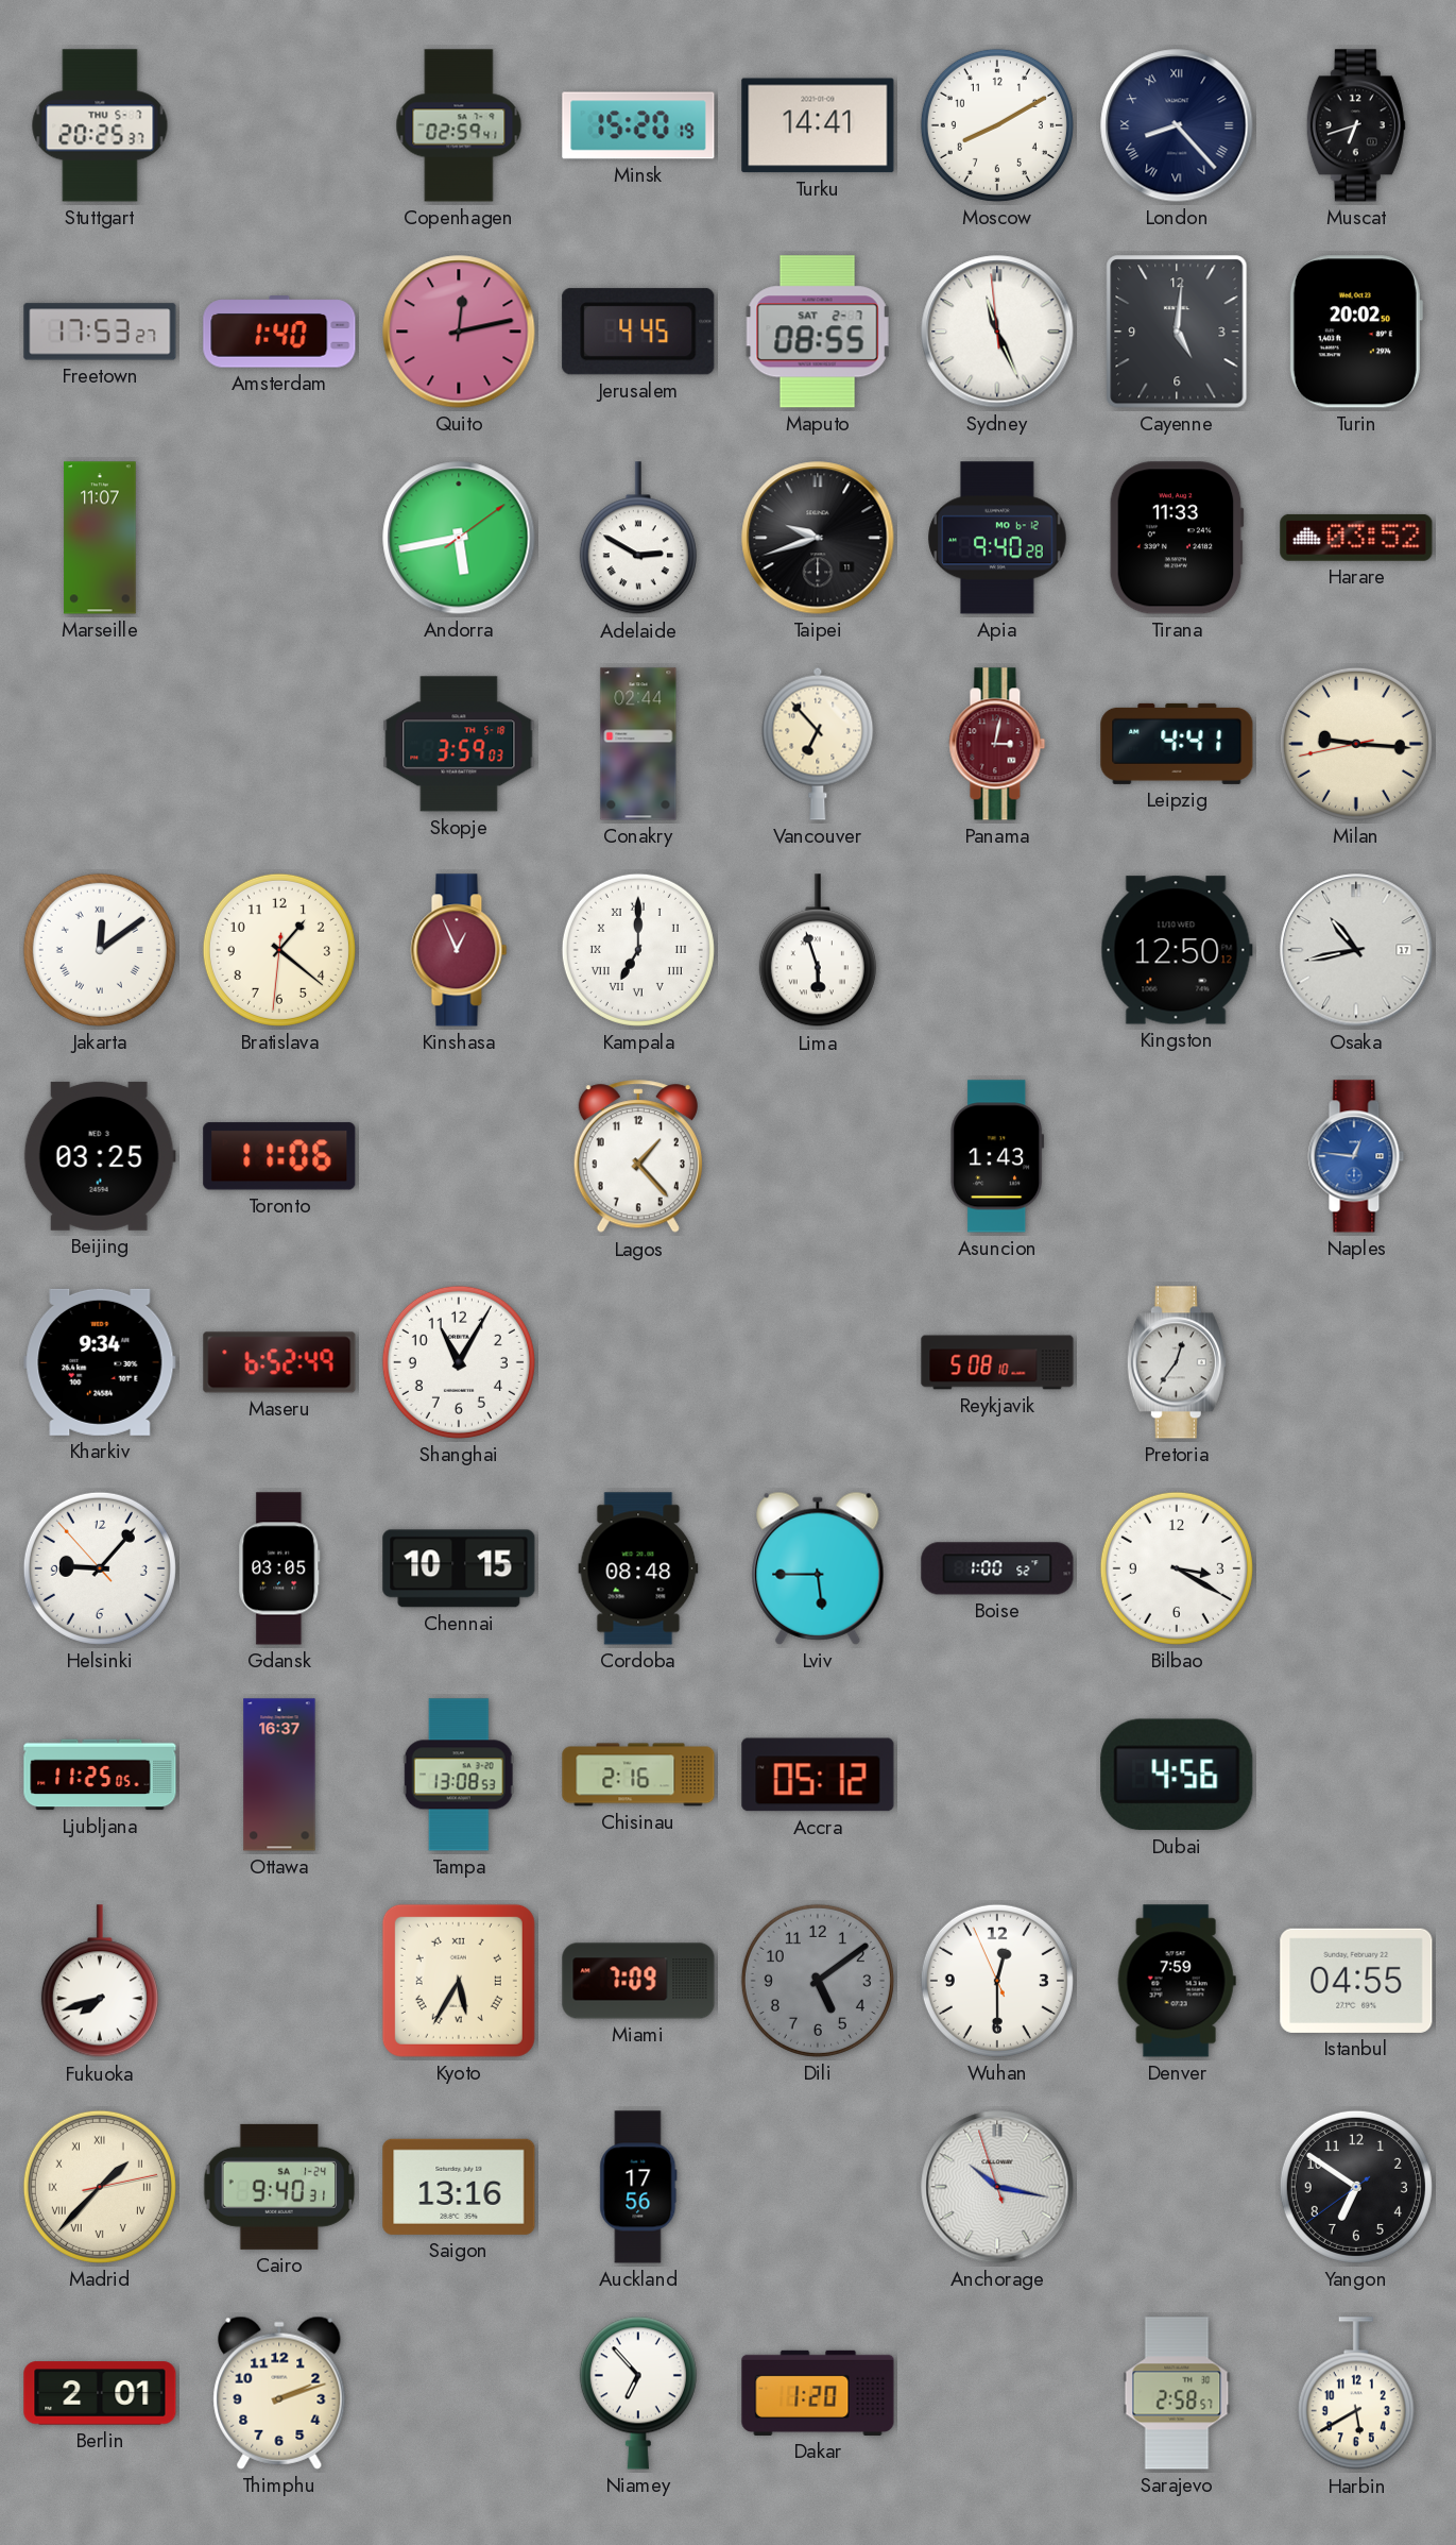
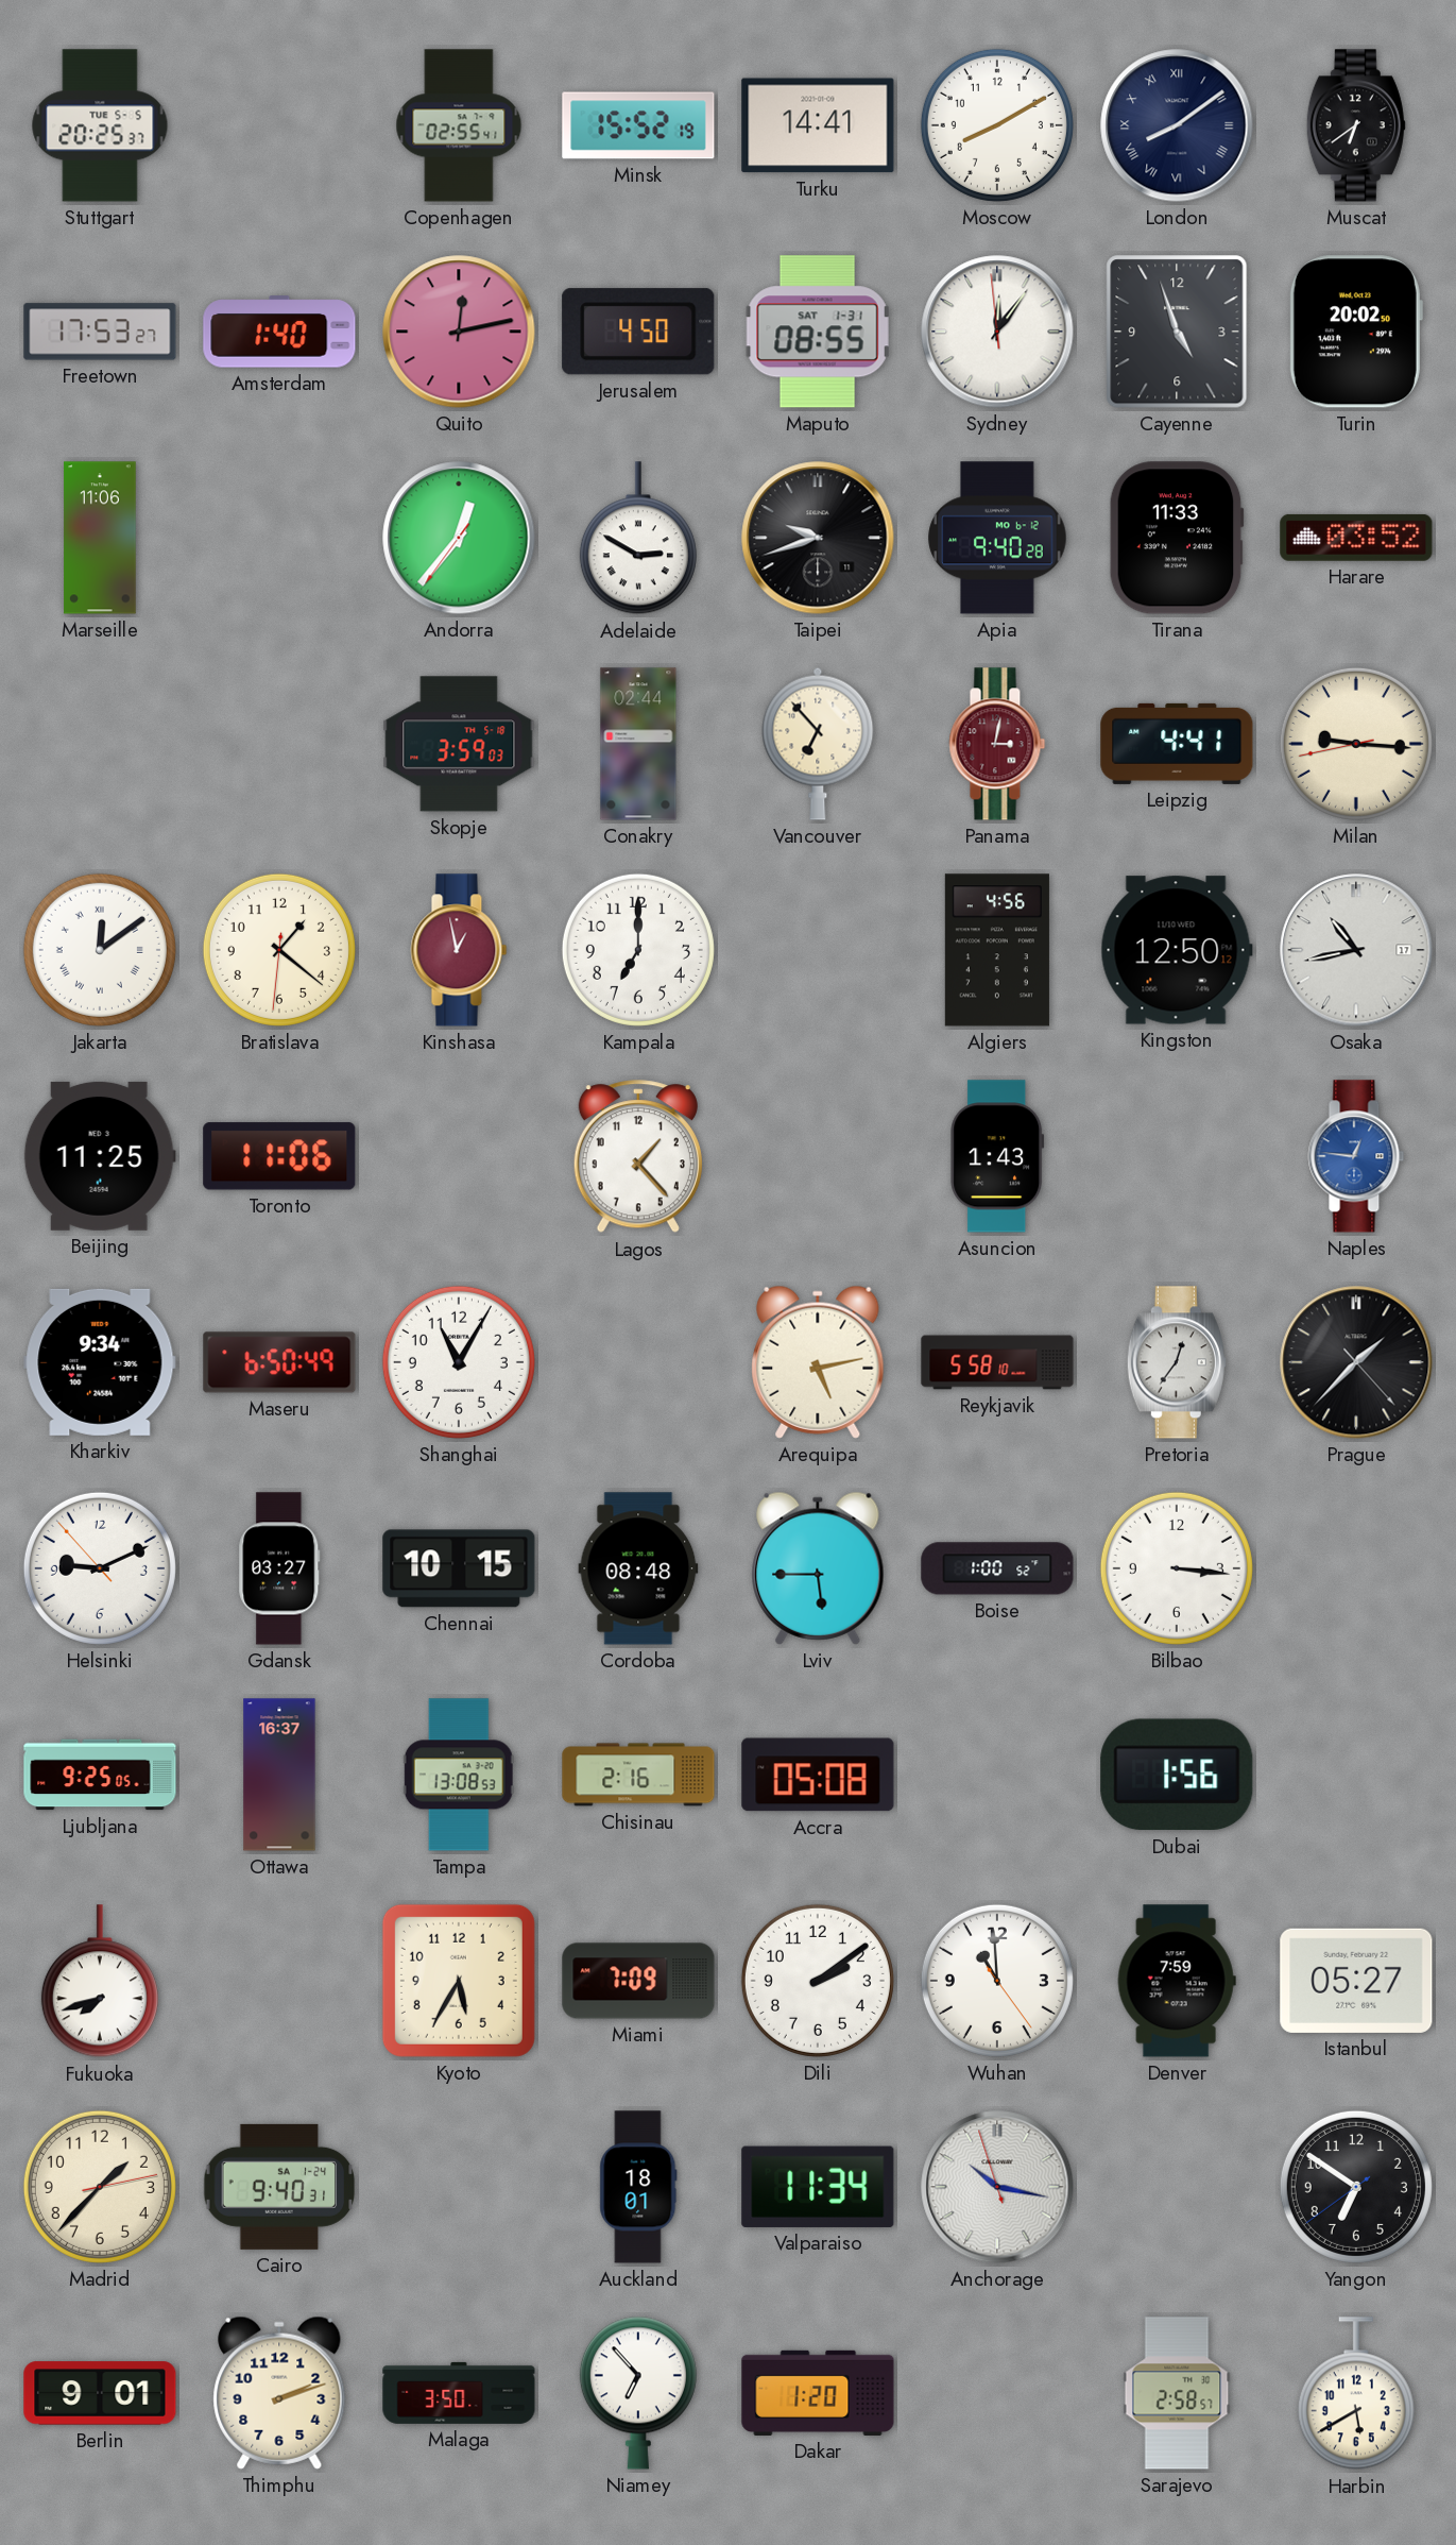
Stuttgart date: THU 5-7 -> TUE 5-5
Copenhagen: 02:59 -> 02:55
Minsk: 15:20 -> 15:52
London: 8:23 -> 8:09
Muscat: 6:42 -> 6:39
Jerusalem: 4:45 -> 4:50
Maputo date: SAT 2-7 -> SAT 1-31
Sydney: 11:25 -> 12:05
Cayenne: 5:01 -> 4:57
Marseille: 11:07 -> 11:06
Andorra: 5:43 -> 12:36
Kinshasa: 12:56 -> 12:58
Kampala numerals: Roman -> Arabic
Lima: 5:57 -> none
Algiers: none -> 4:56
Beijing: 03:25 -> 11:25
Maseru: 6:52 -> 6:50
Arequipa: none -> 5:13
Reykjavik: 5:08 -> 5:58
Prague: none -> 1:37
Helsinki: 9:06 -> 9:10
Gdansk: 03:05 -> 03:27
Bilbao: 3:20 -> 3:16
Ljubljana: 11:25 -> 9:25
Accra: 05:12 -> 05:08
Dubai: 4:56 -> 1:56
Kyoto numerals: Roman -> Arabic
Dili: 5:09 -> 2:09
Dili dial: grey -> white
Wuhan: 12:29 -> 10:59
Istanbul: 04:55 -> 05:27
Madrid numerals: Roman -> Arabic
Saigon: 13:16 -> none
Auckland: 17:56 -> 18:01
Valparaiso: none -> 11:34
Berlin: 2:01 -> 9:01
Malaga: none -> 3:50
